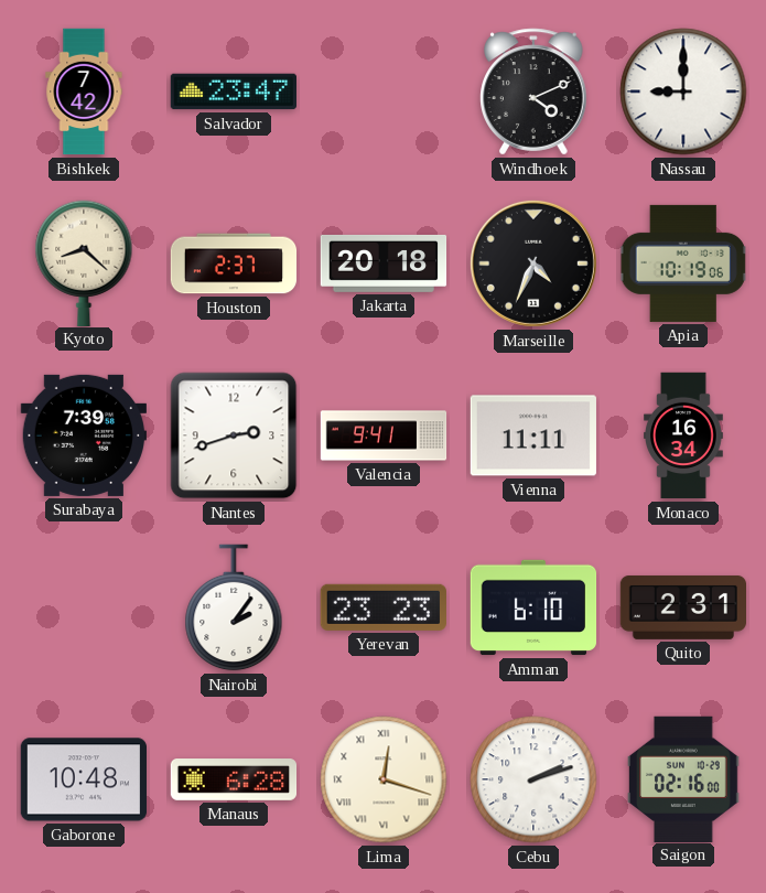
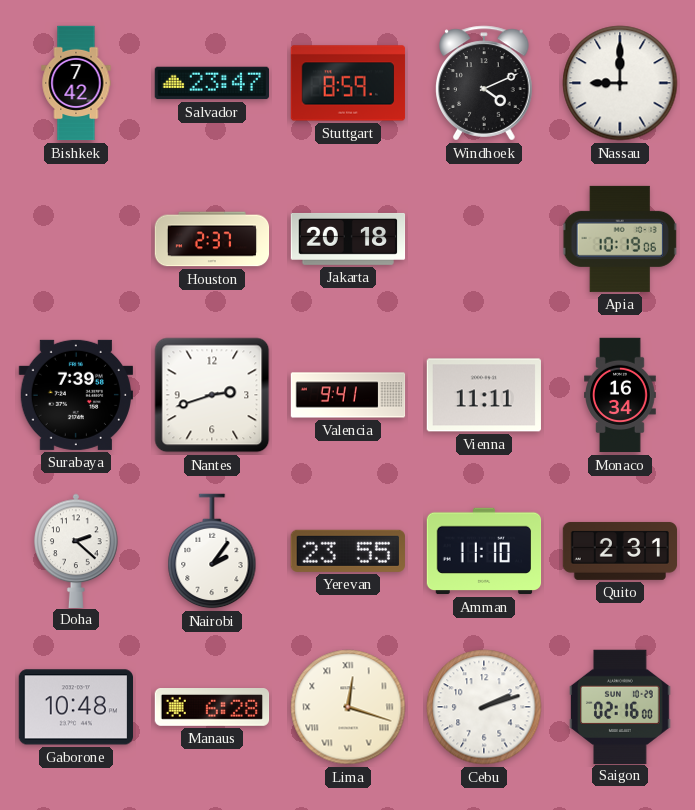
Stuttgart: none -> 8:59
Kyoto: 8:22 -> none
Marseille: 4:34 -> none
Doha: none -> 2:22
Yerevan: 23:23 -> 23:55
Amman: 6:10 -> 11:10
